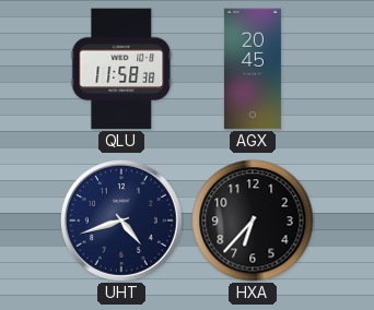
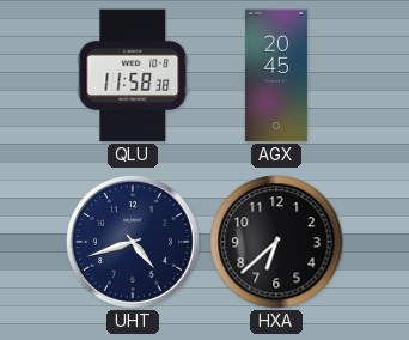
HXA: 6:37 -> 6:38
